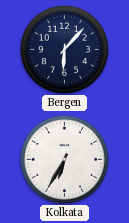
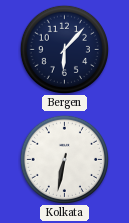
Kolkata: 6:35 -> 6:32
